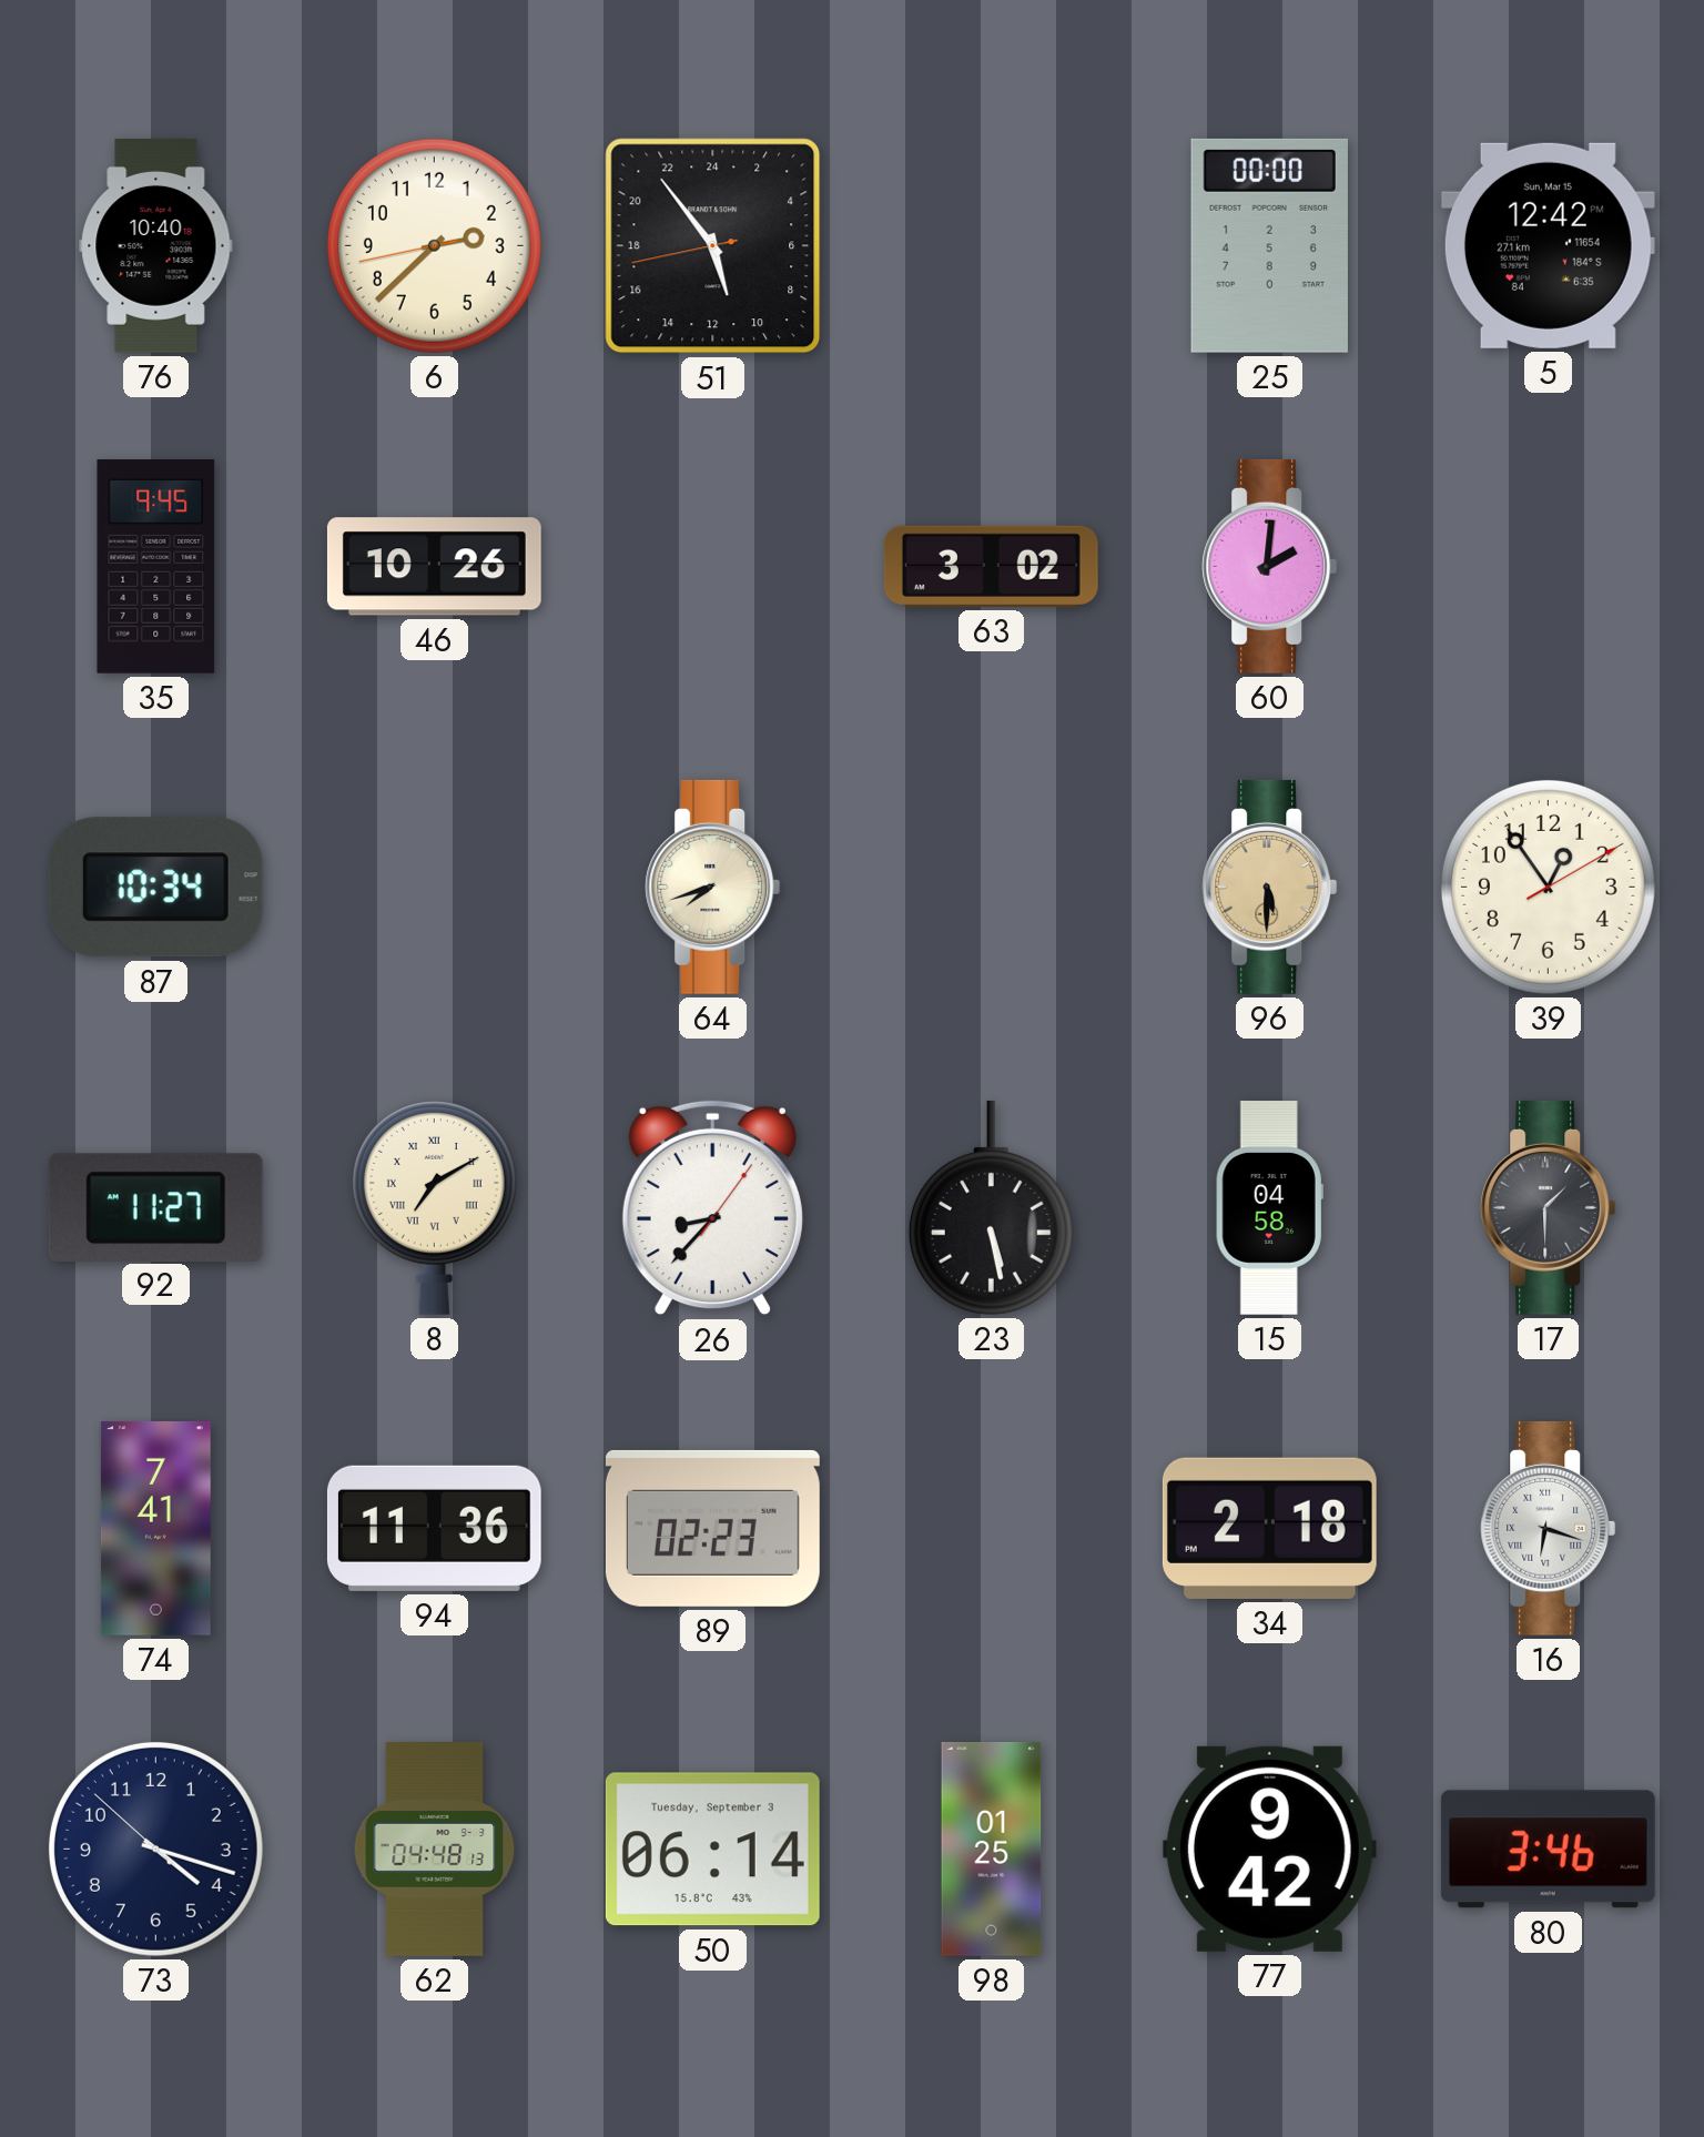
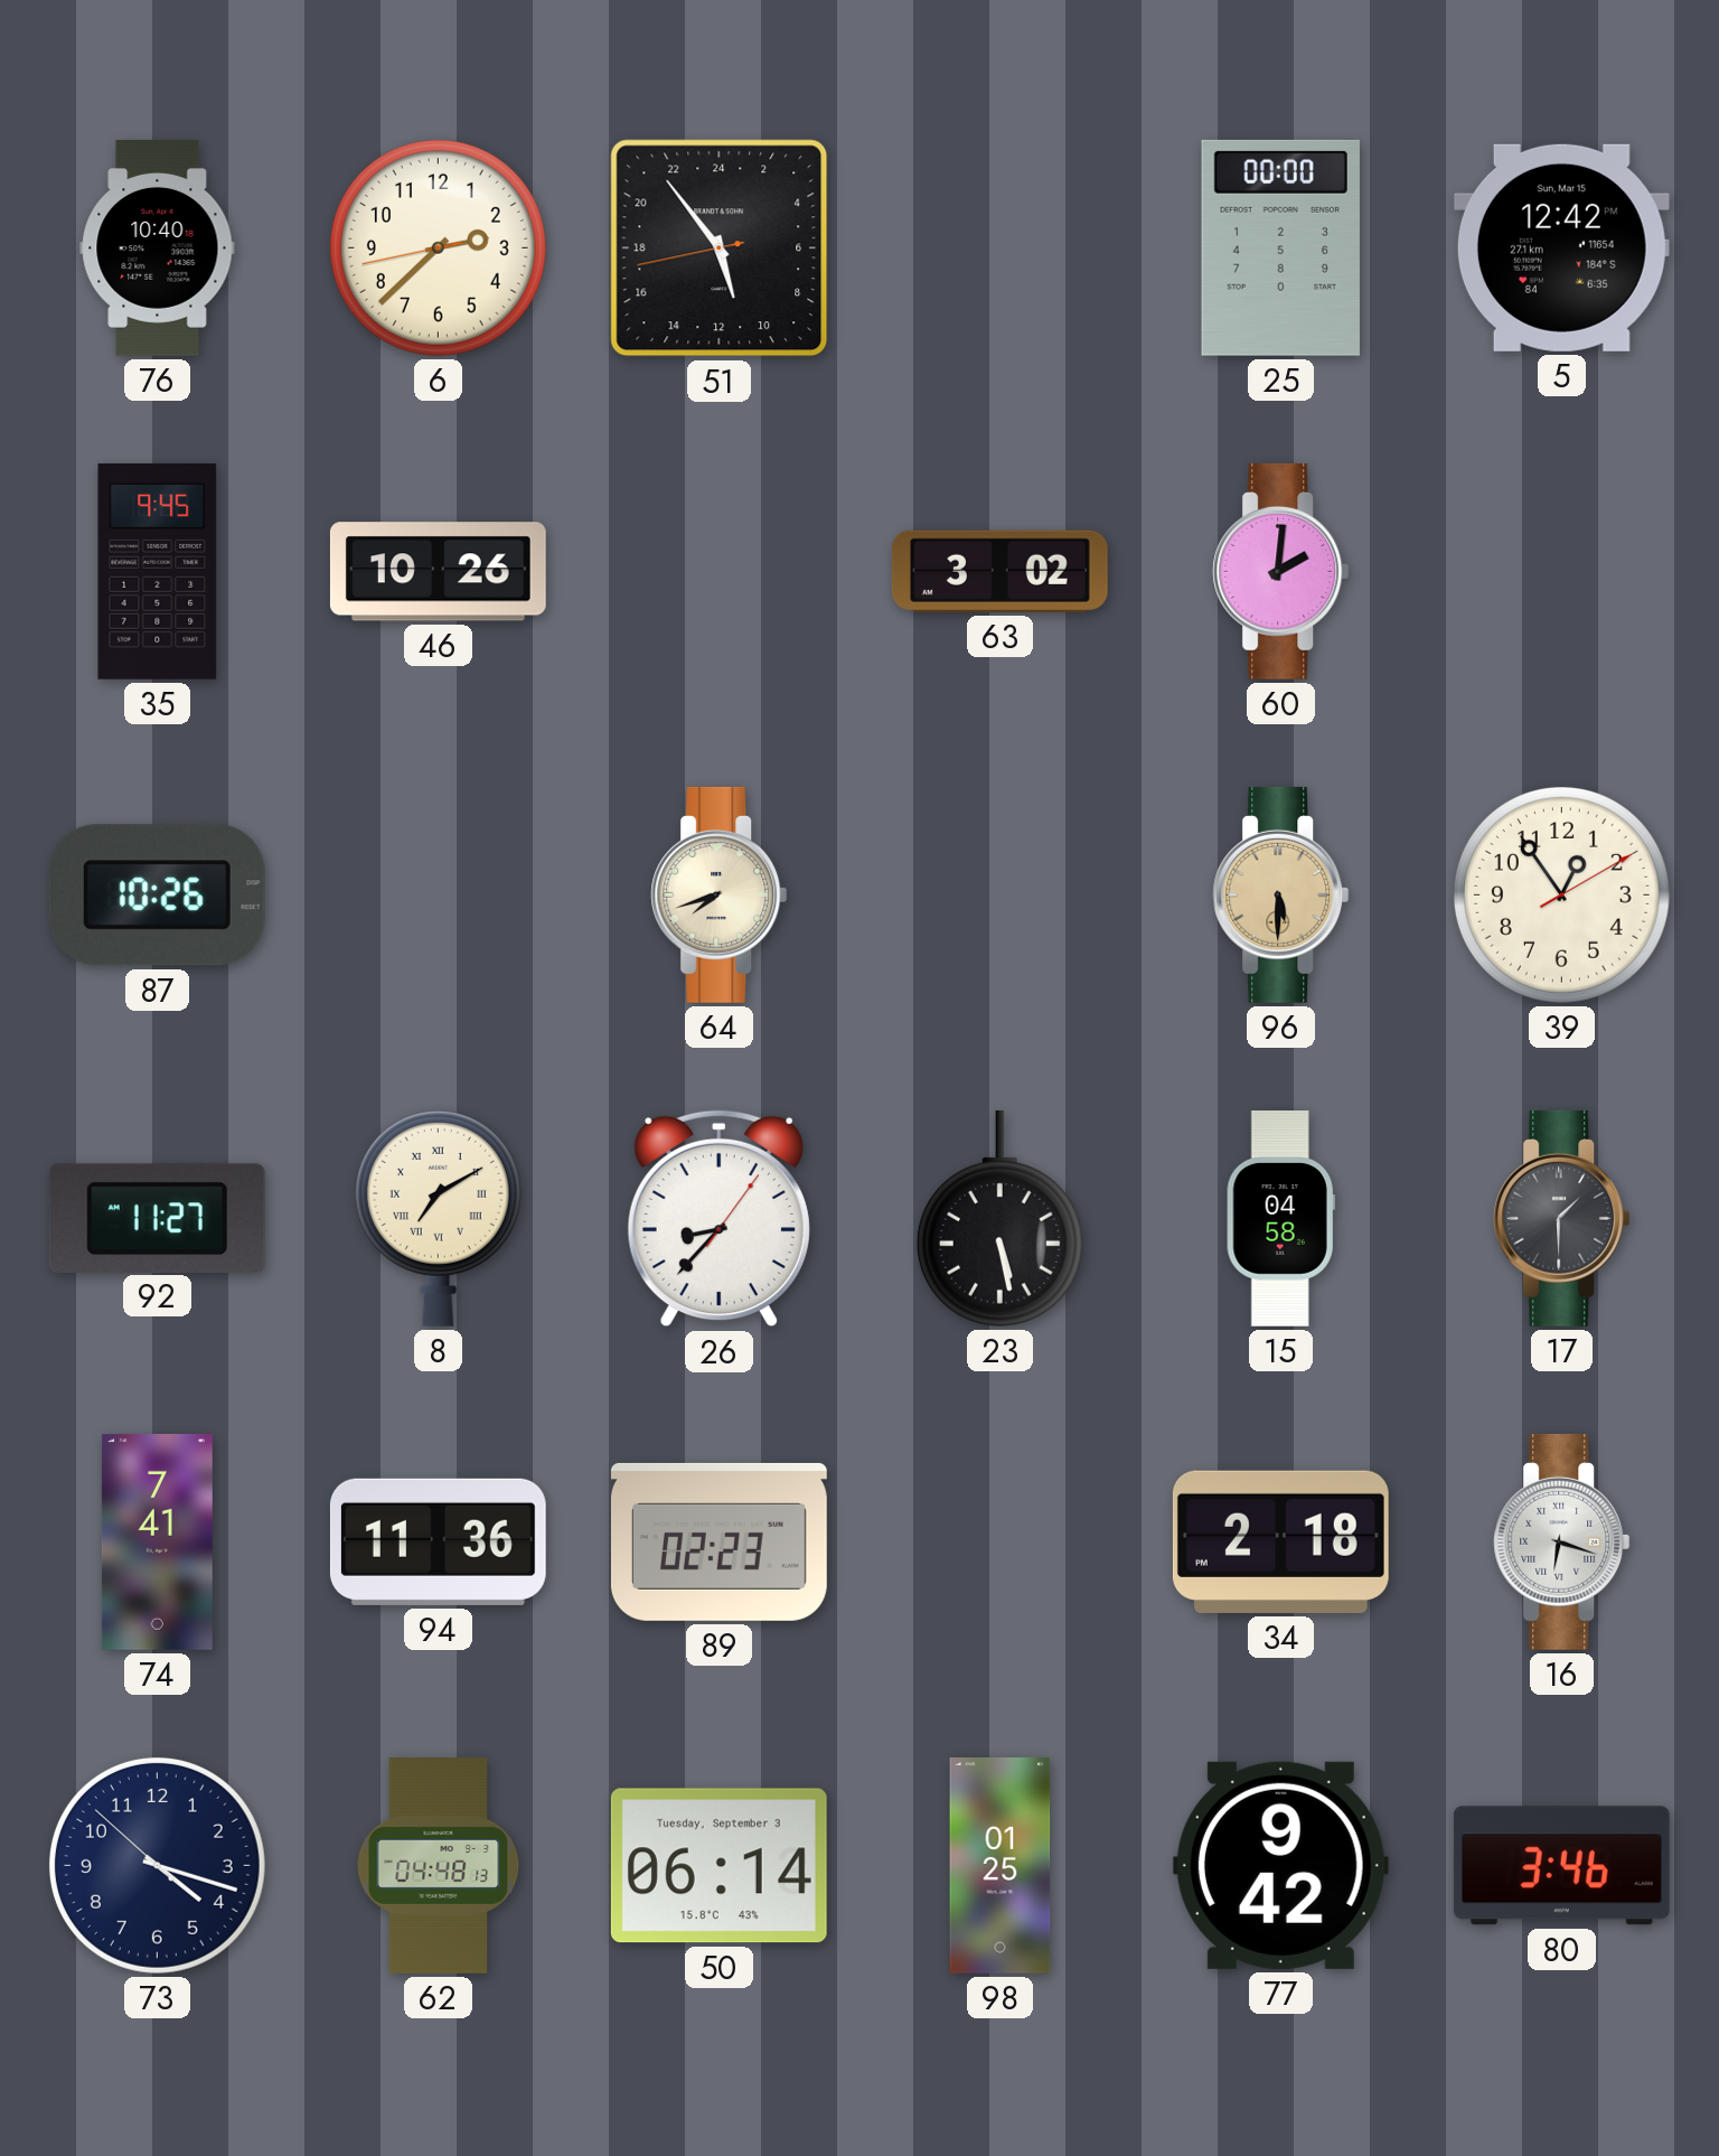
87: 10:34 -> 10:26
